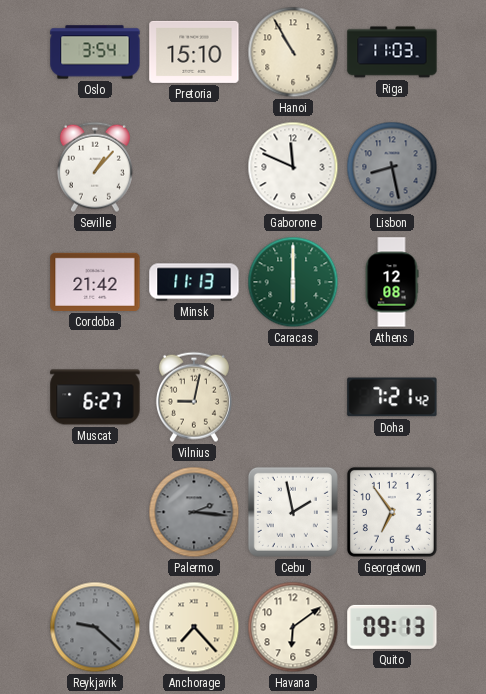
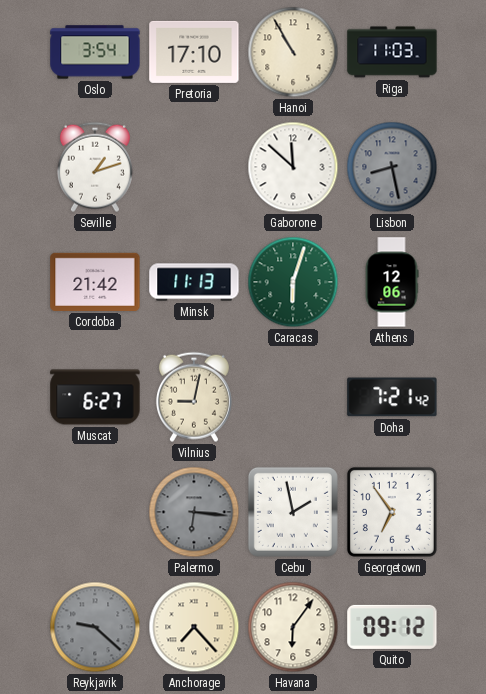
Pretoria: 15:10 -> 17:10
Seville: 1:07 -> 1:12
Gaborone: 11:49 -> 11:52
Caracas: 6:00 -> 6:03
Athens: 12:08 -> 12:06
Palermo: 2:16 -> 6:16
Havana: 6:09 -> 6:06
Quito: 09:13 -> 09:12
